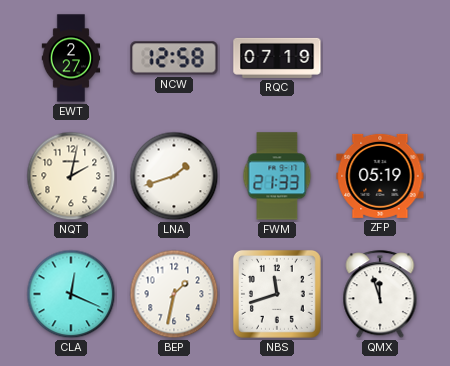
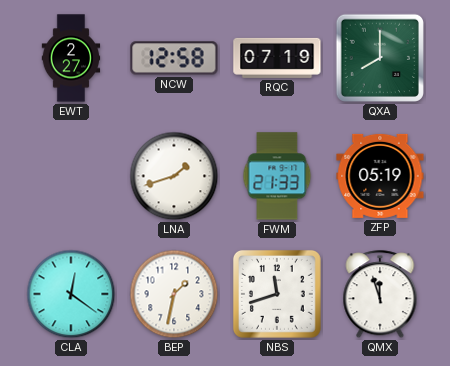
QXA: none -> 8:00
NQT: 2:02 -> none
CLA: 12:19 -> 12:21
